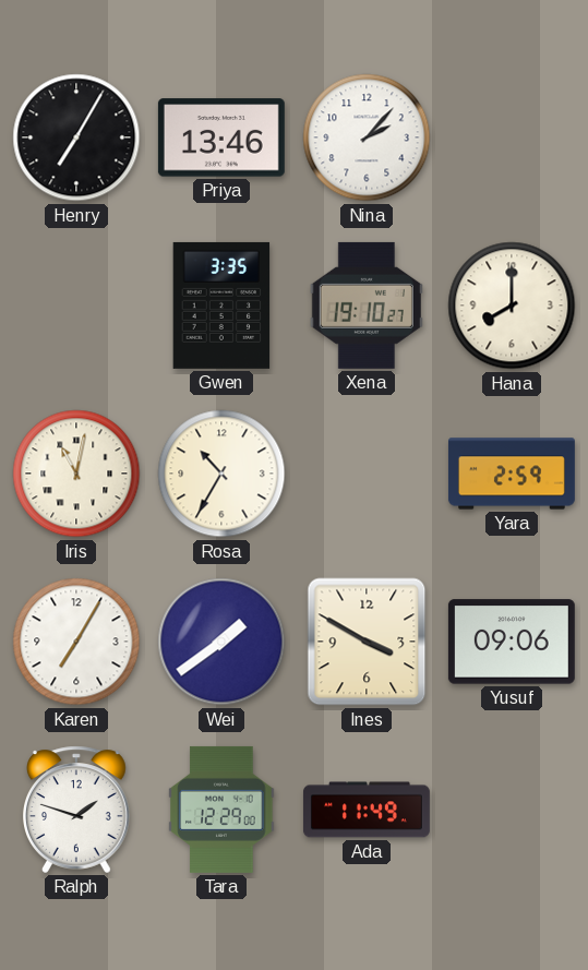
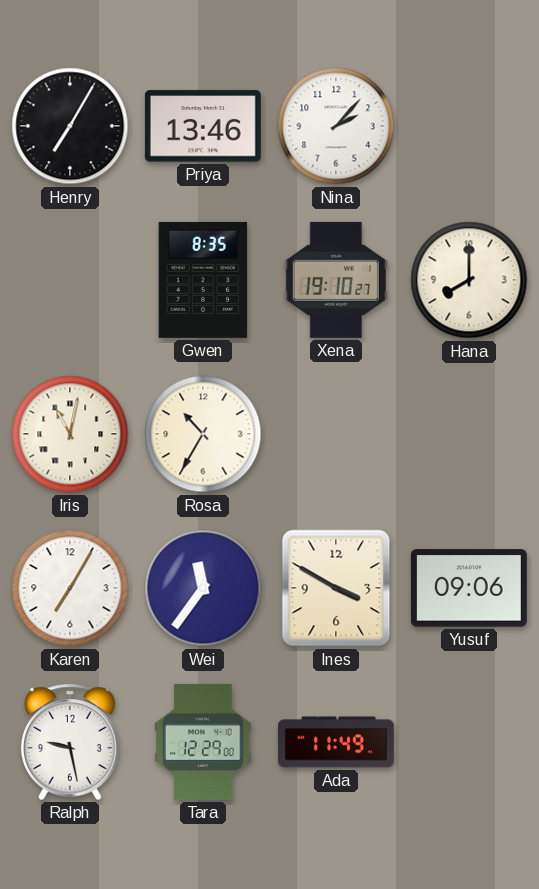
Gwen: 3:35 -> 8:35
Yara: 2:59 -> none
Wei: 1:39 -> 11:36
Ralph: 1:48 -> 9:28
